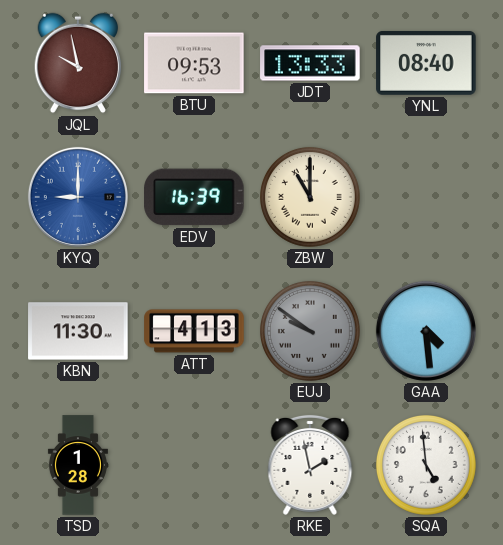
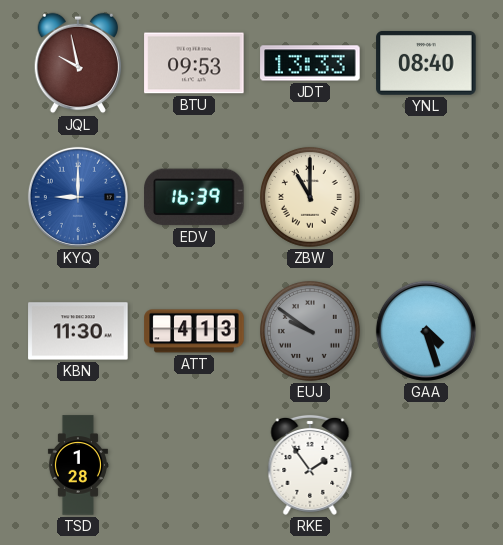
GAA: 4:29 -> 4:27
RKE: 1:58 -> 1:54
SQA: 4:59 -> none
